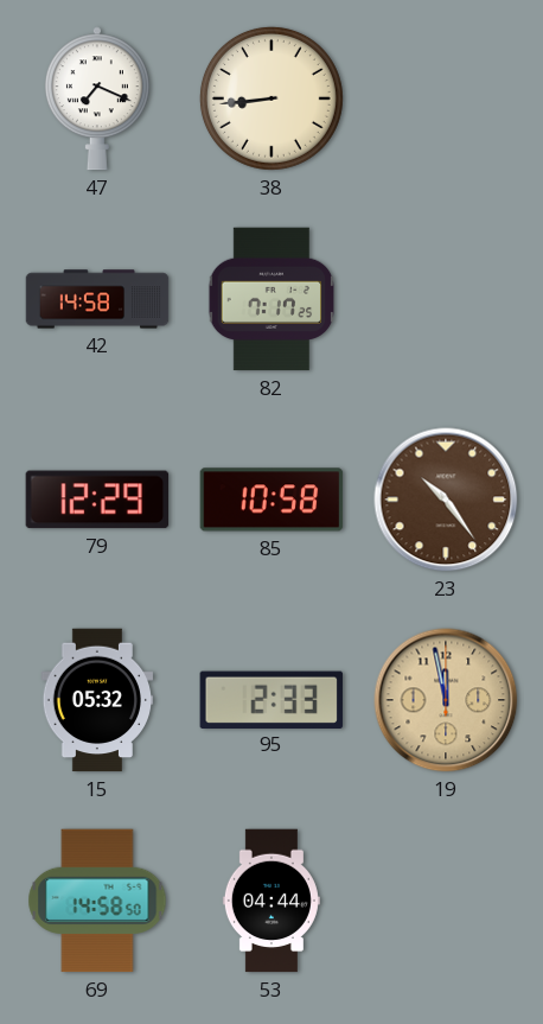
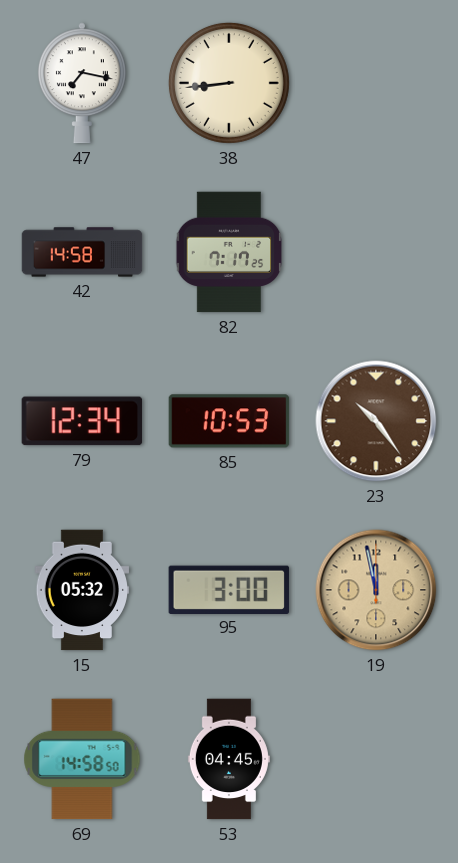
47: 7:19 -> 7:17
79: 12:29 -> 12:34
85: 10:58 -> 10:53
95: 2:33 -> 3:00
53: 04:44 -> 04:45
